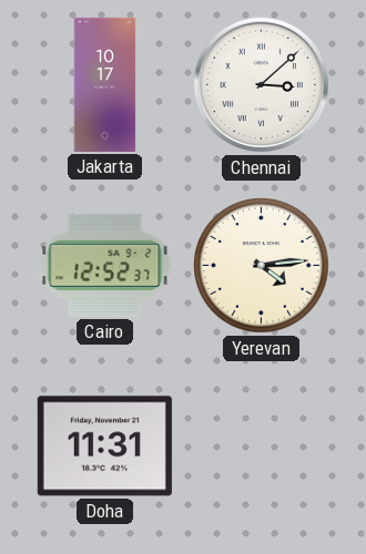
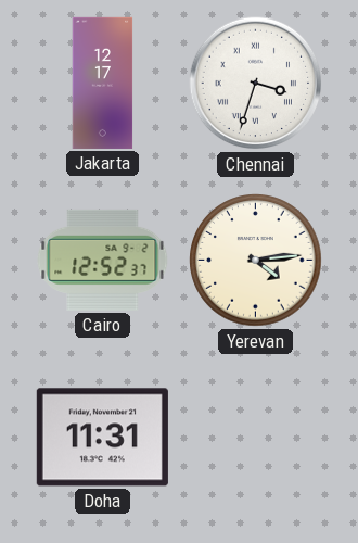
Jakarta: 10:17 -> 12:17
Chennai: 3:08 -> 3:33
